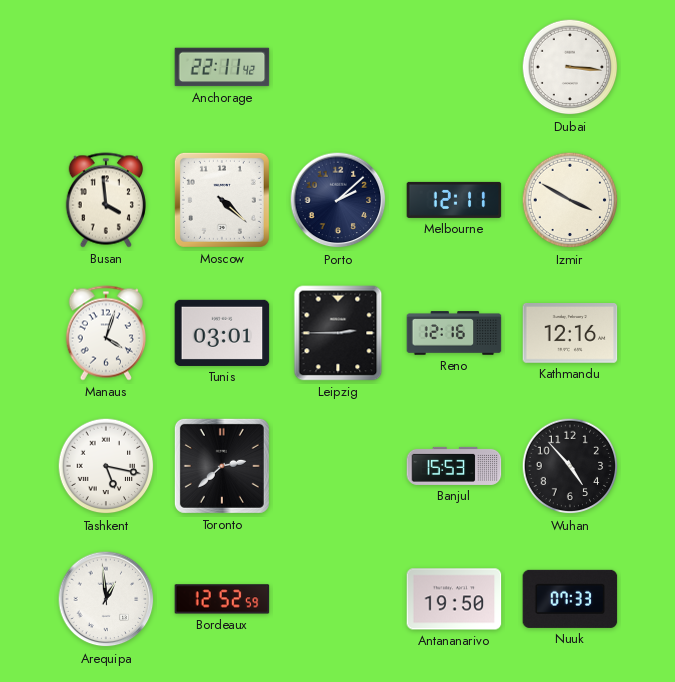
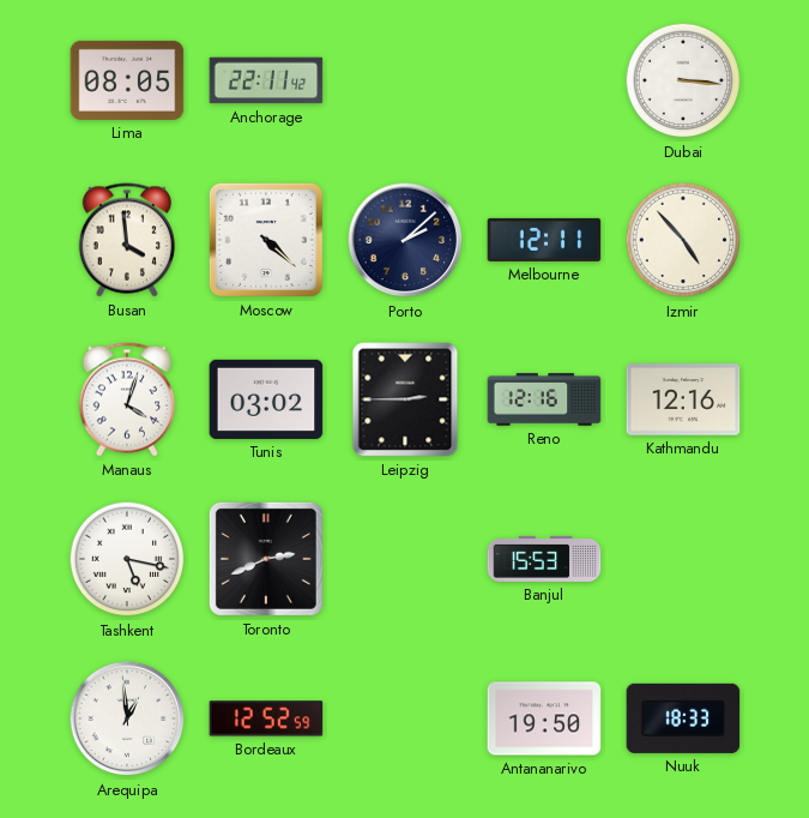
Lima: none -> 08:05
Izmir: 3:50 -> 4:53
Tunis: 03:01 -> 03:02
Toronto: 2:38 -> 2:41
Wuhan: 4:53 -> none
Nuuk: 07:33 -> 18:33
